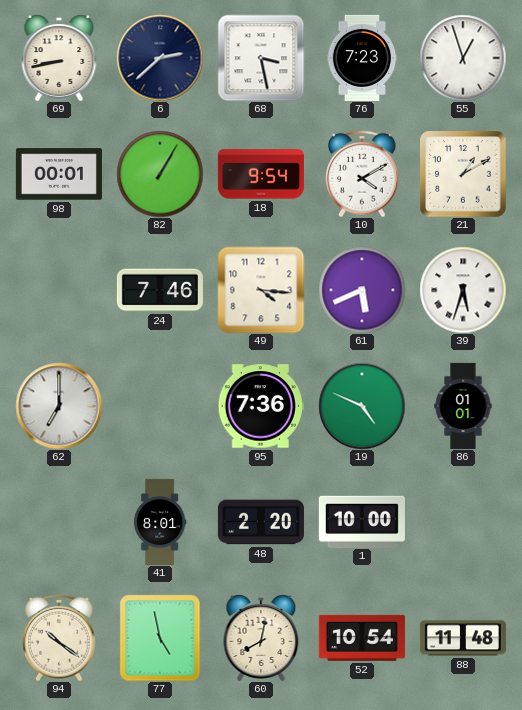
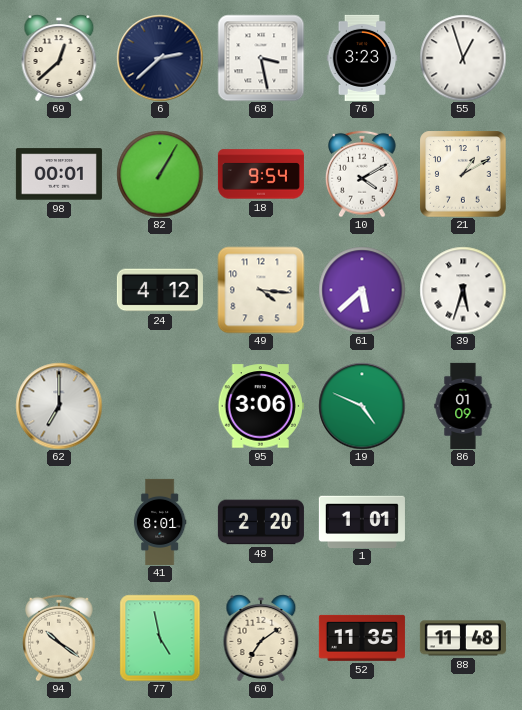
69: 8:43 -> 12:38
76: 7:23 -> 3:23
24: 7:46 -> 4:12
61: 5:41 -> 5:38
95: 7:36 -> 3:06
86: 01:01 -> 01:09
1: 10:00 -> 1:01
60: 8:02 -> 7:09
52: 10:54 -> 11:35
